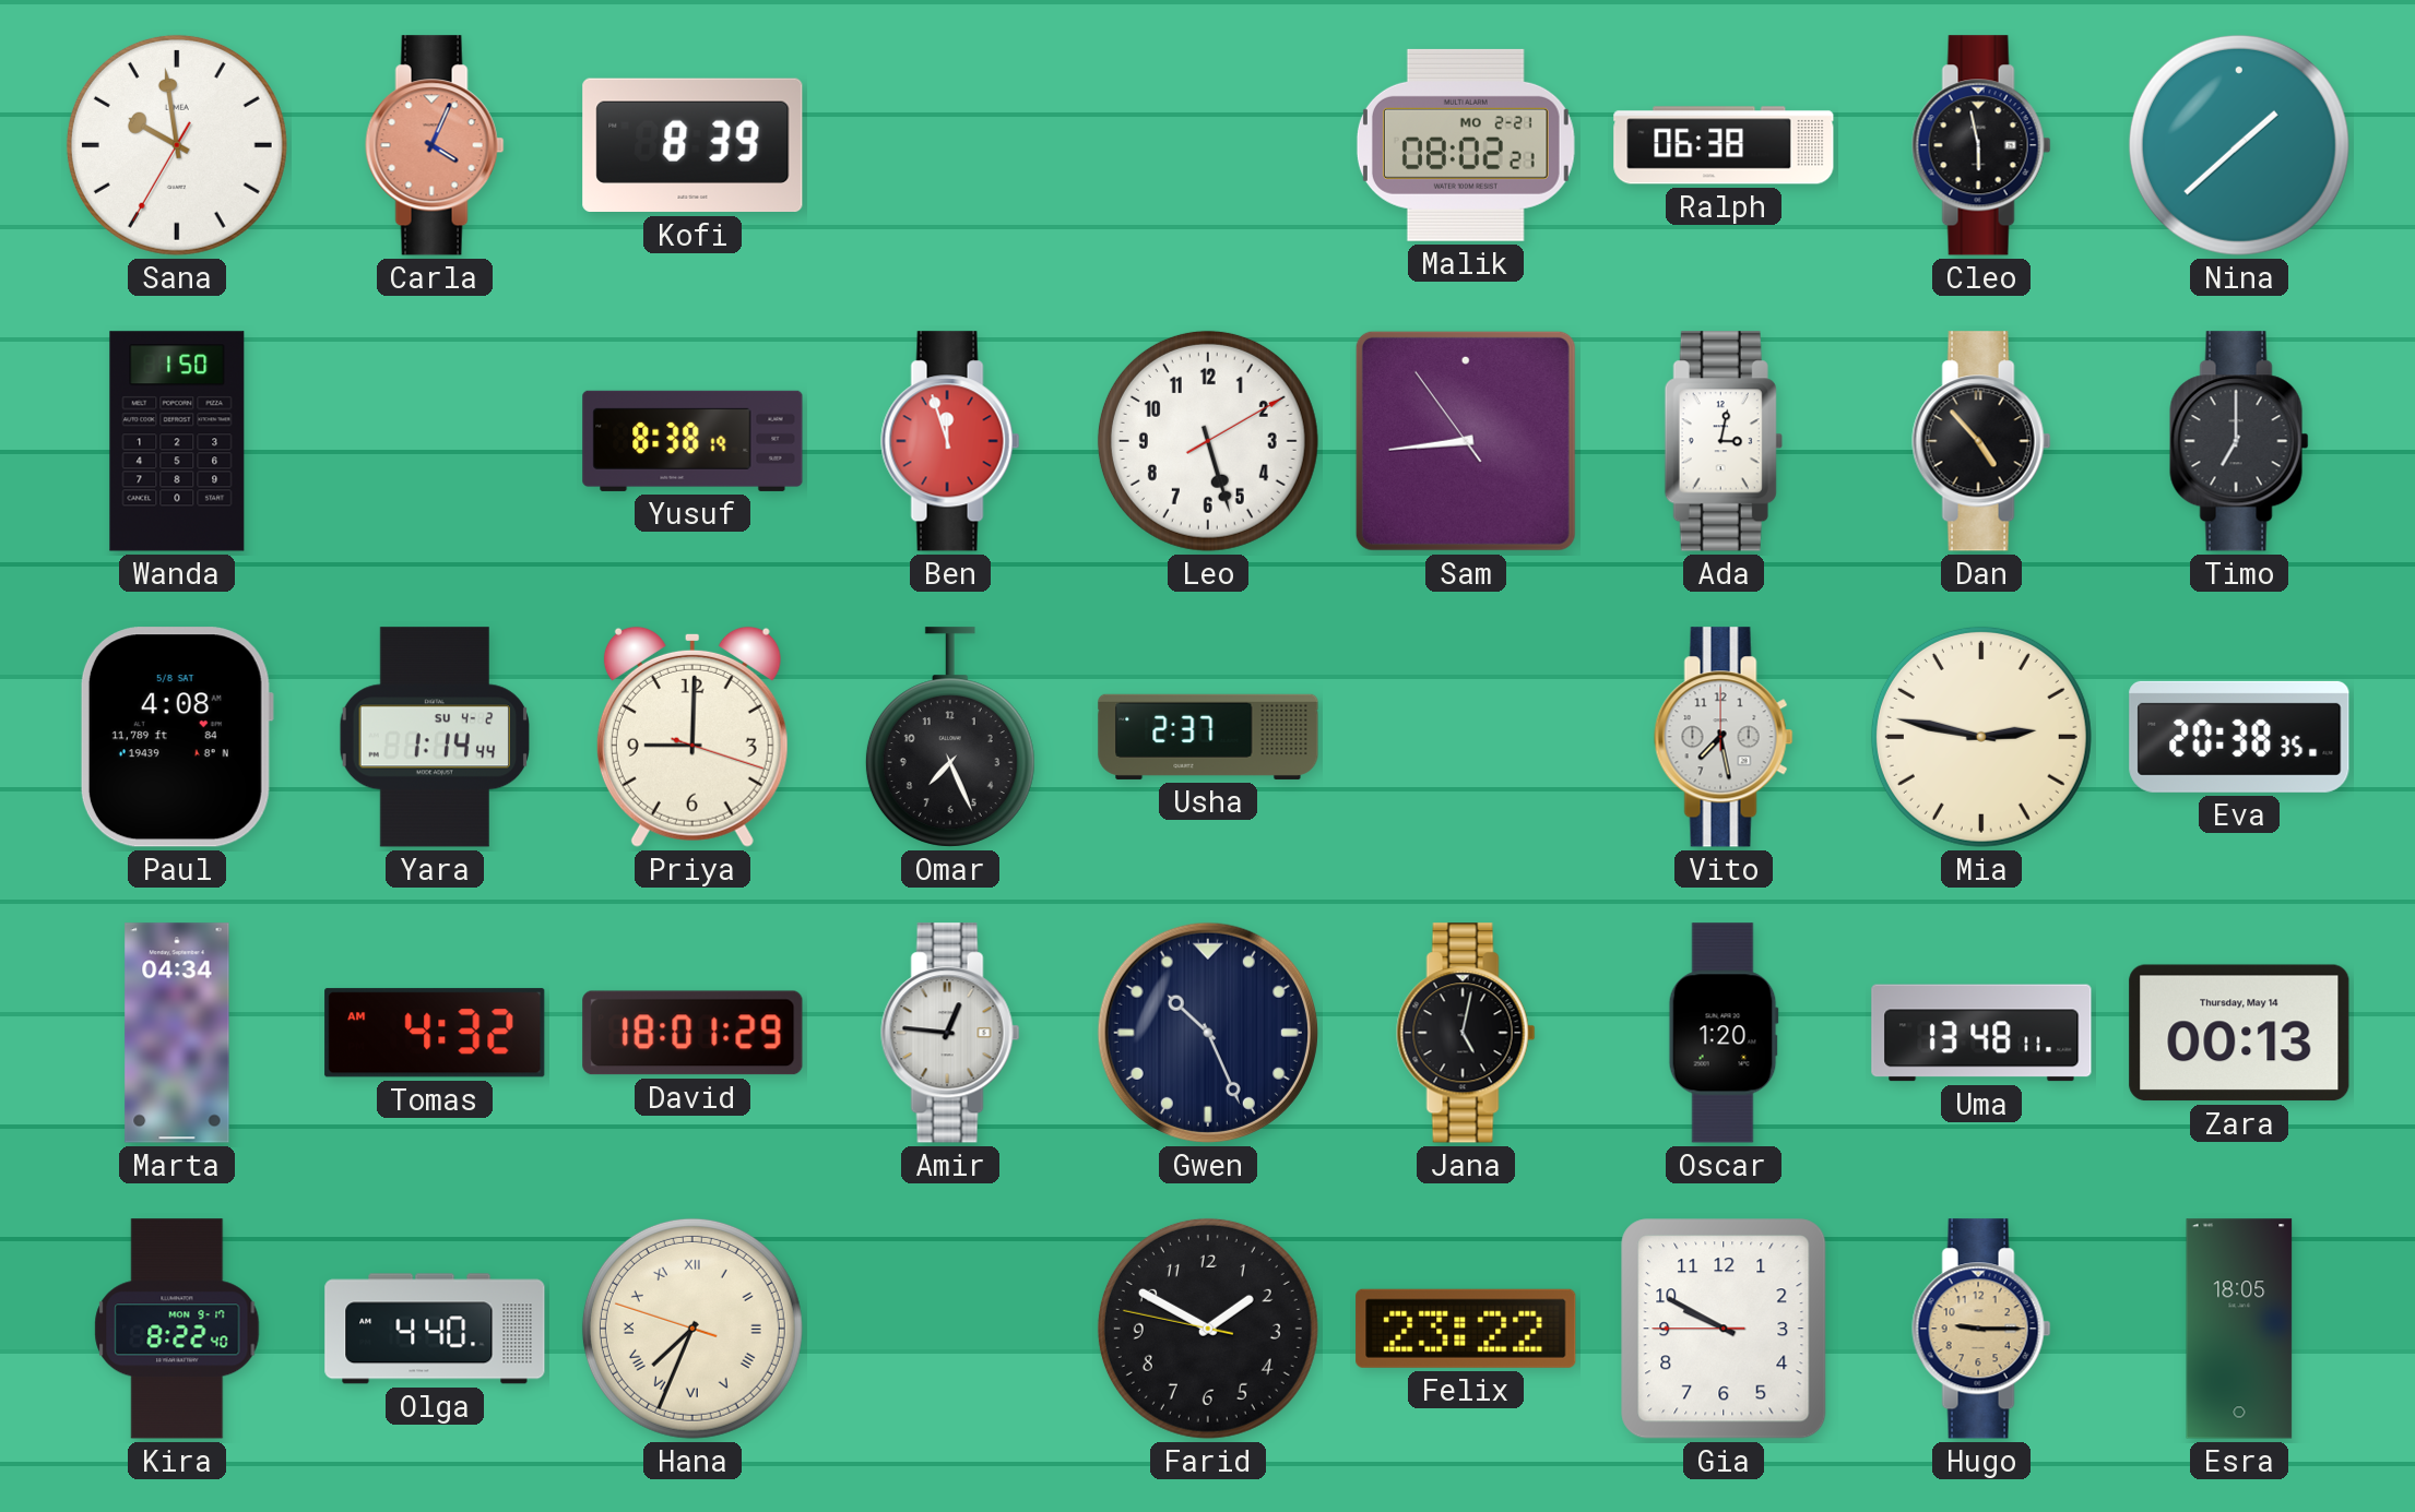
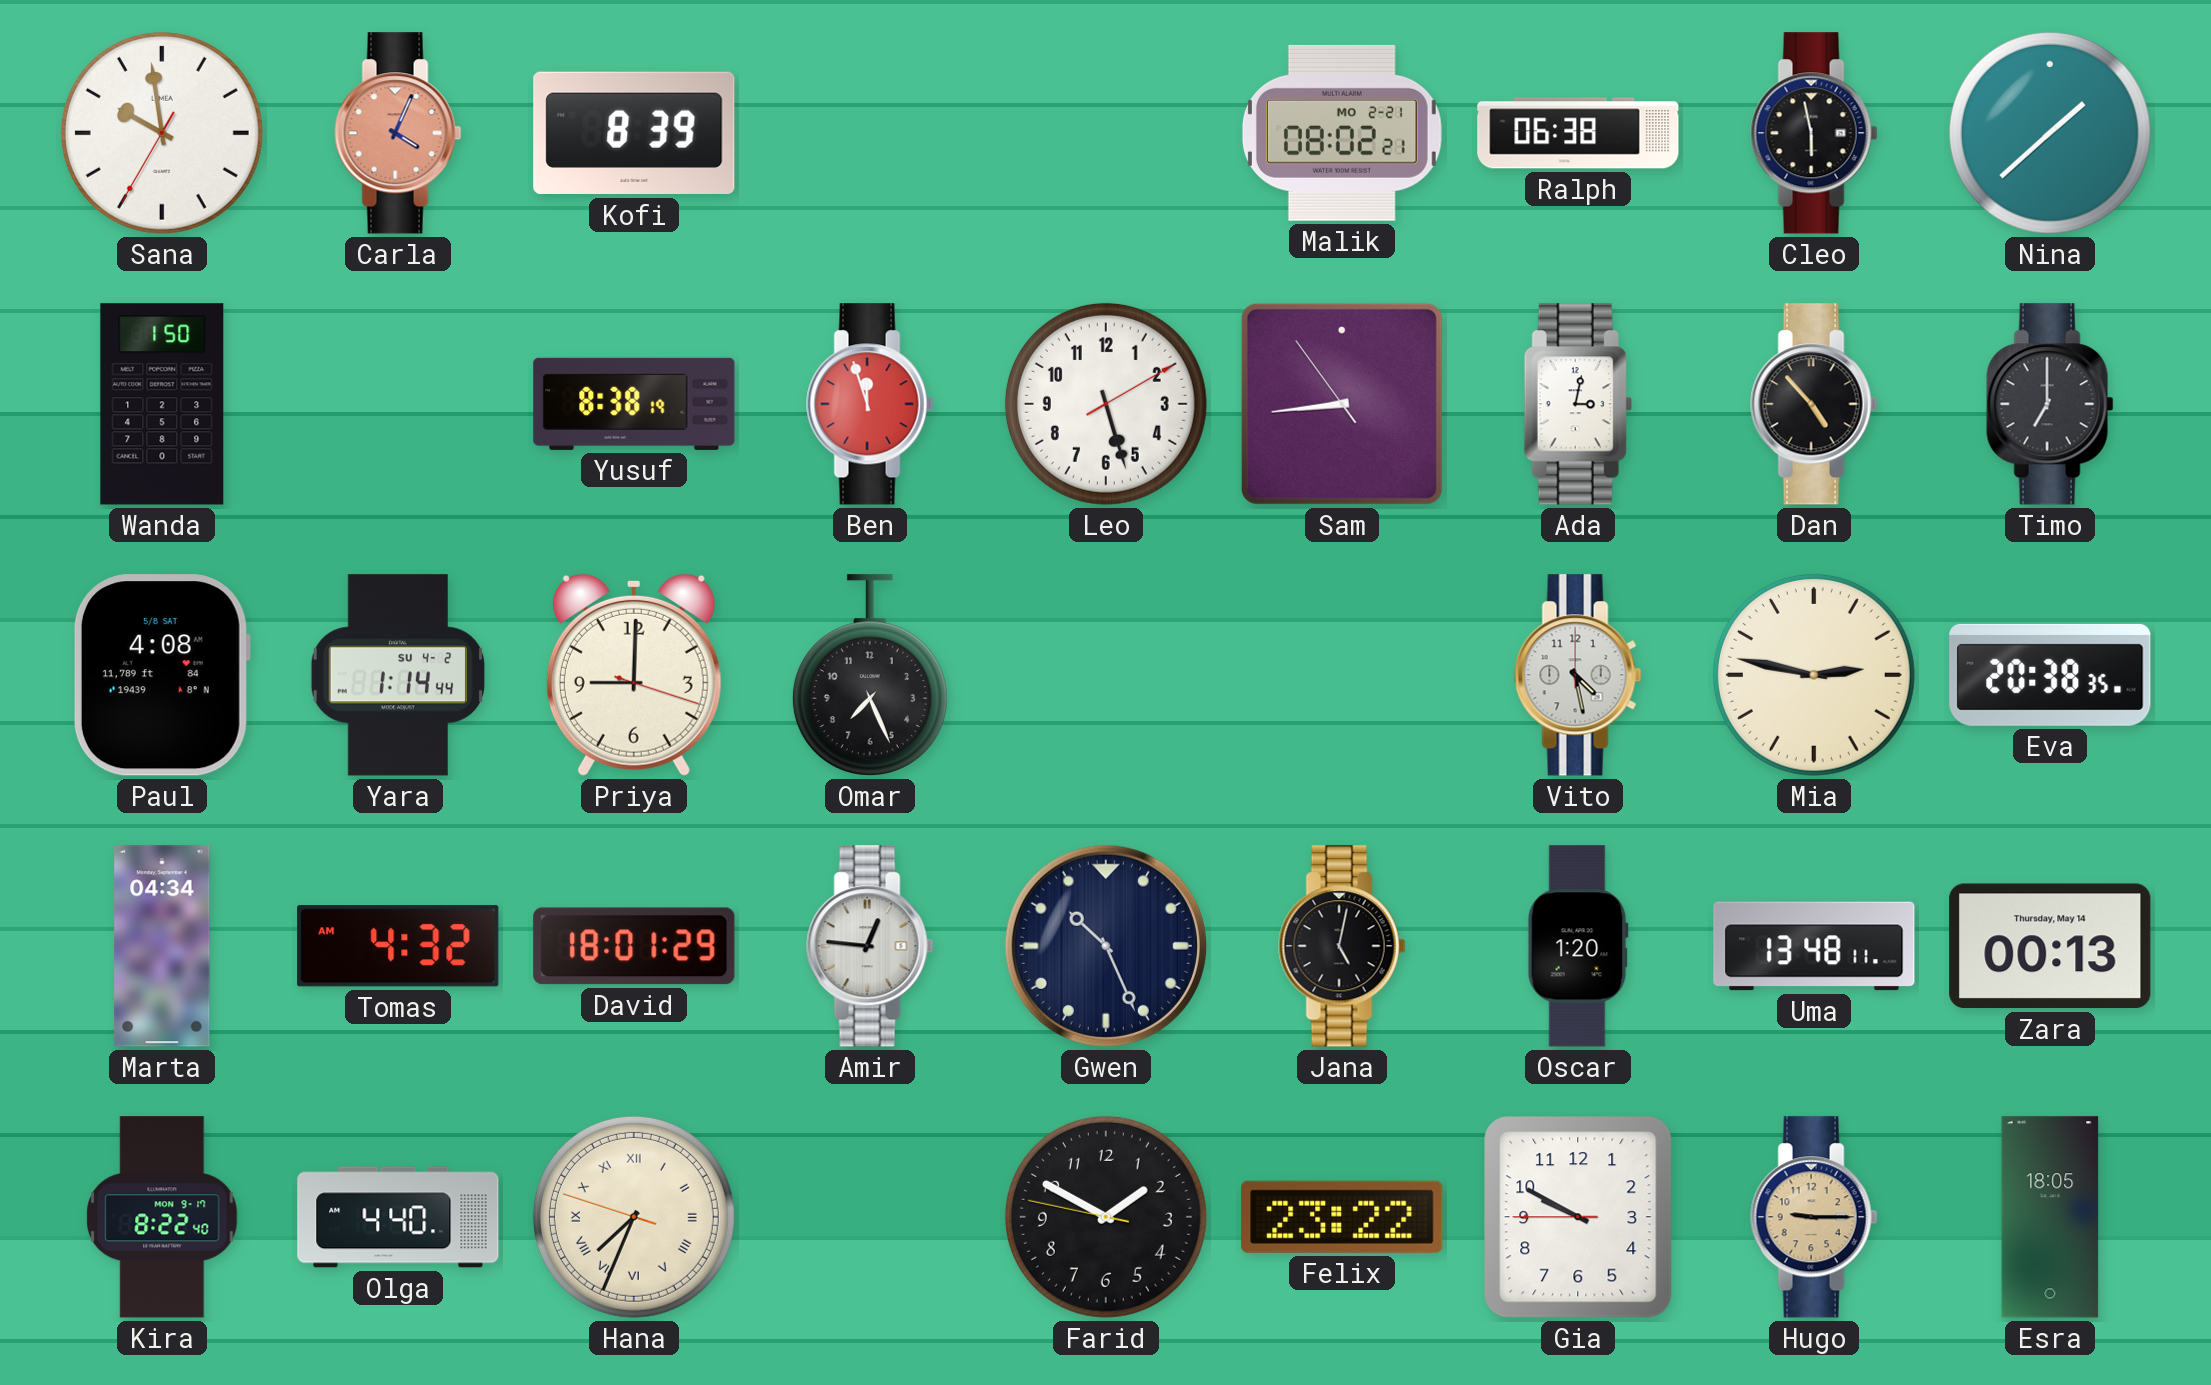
Usha: 2:37 -> none
Vito: 7:28 -> 4:28
